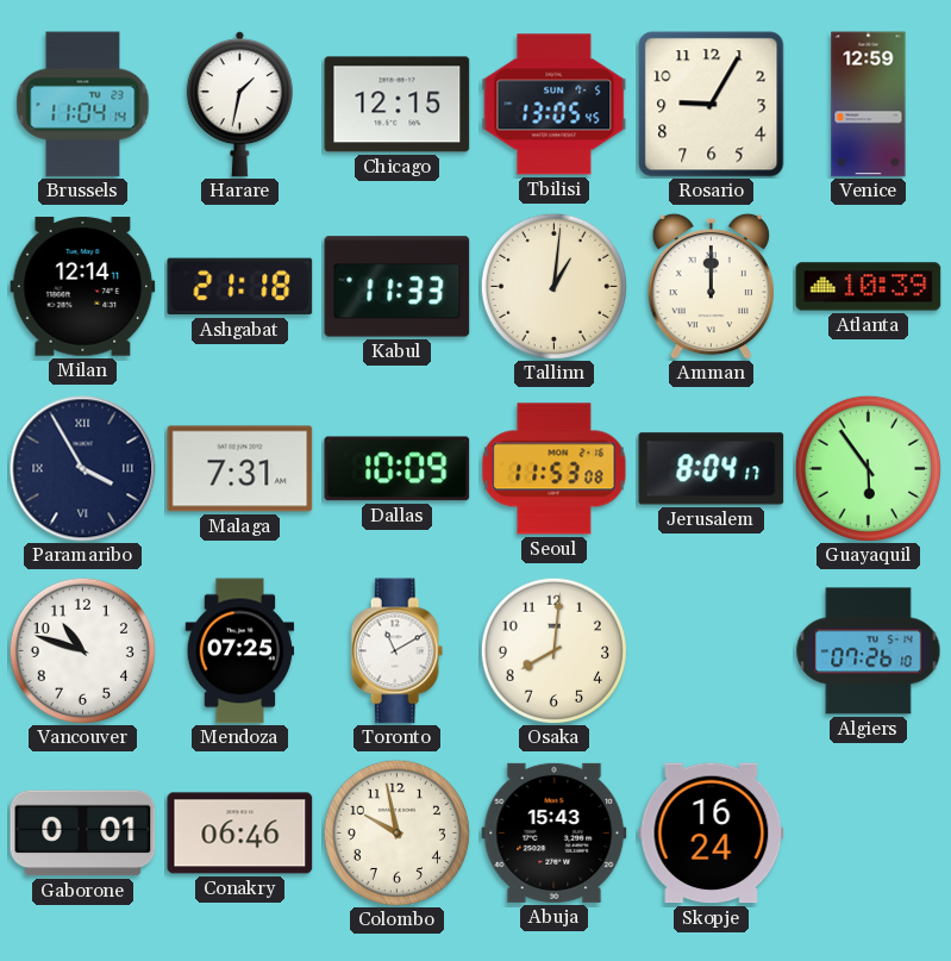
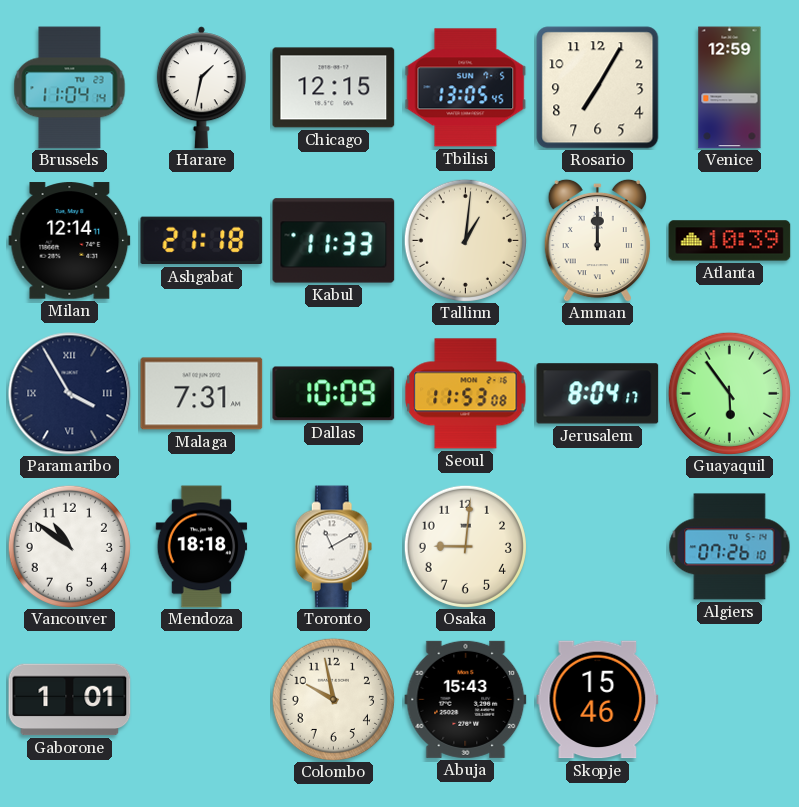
Rosario: 9:05 -> 7:05
Vancouver: 10:48 -> 10:51
Mendoza: 07:25 -> 18:18
Osaka: 8:01 -> 9:01
Gaborone: 0:01 -> 1:01
Conakry: 06:46 -> none
Skopje: 16:24 -> 15:46
